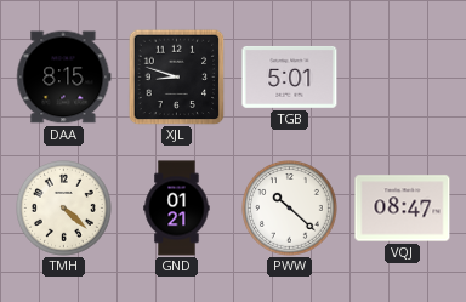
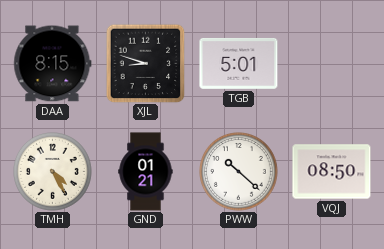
TMH: 4:22 -> 4:25
VQJ: 08:47 -> 08:50
